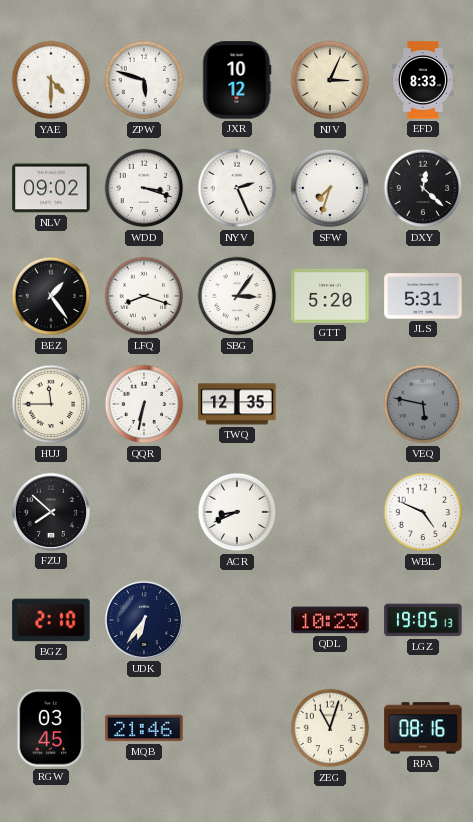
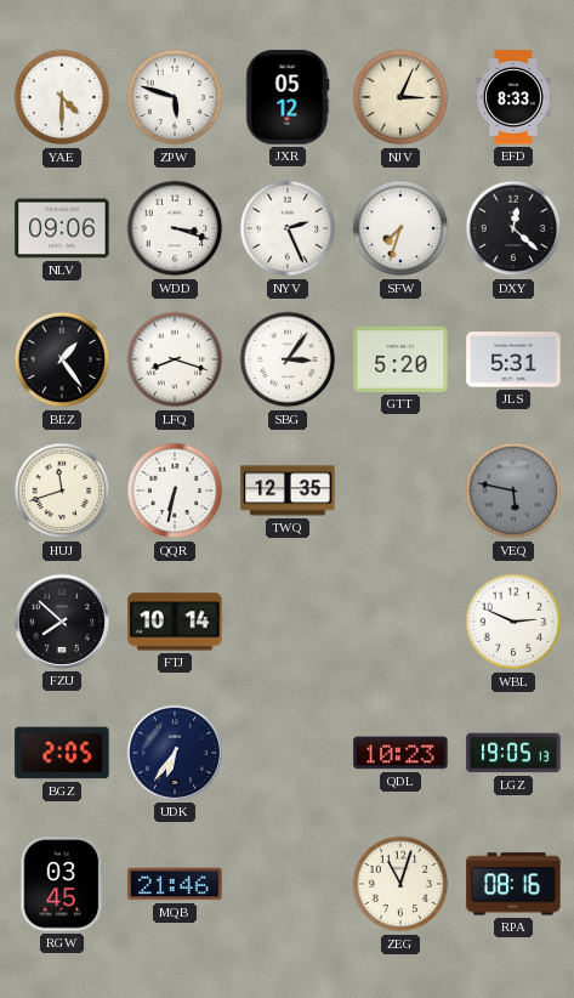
JXR: 10:12 -> 05:12
NLV: 09:02 -> 09:06
HUJ: 11:45 -> 11:42
FTJ: none -> 10:14
ACR: 8:41 -> none
WBL: 4:49 -> 2:49
BGZ: 2:10 -> 2:05
